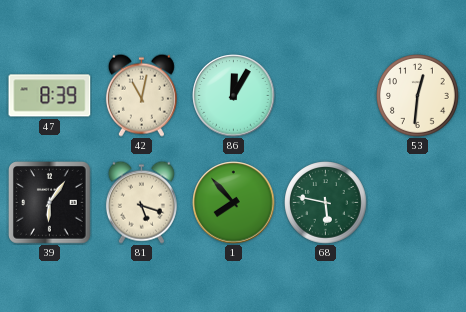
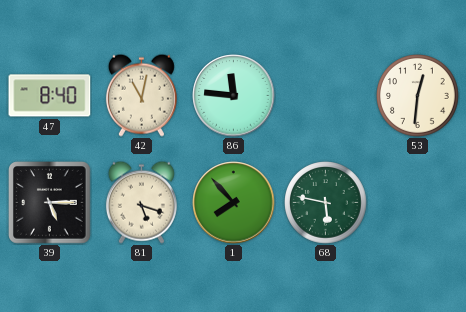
47: 8:39 -> 8:40
86: 12:05 -> 11:46
39: 6:06 -> 5:15
